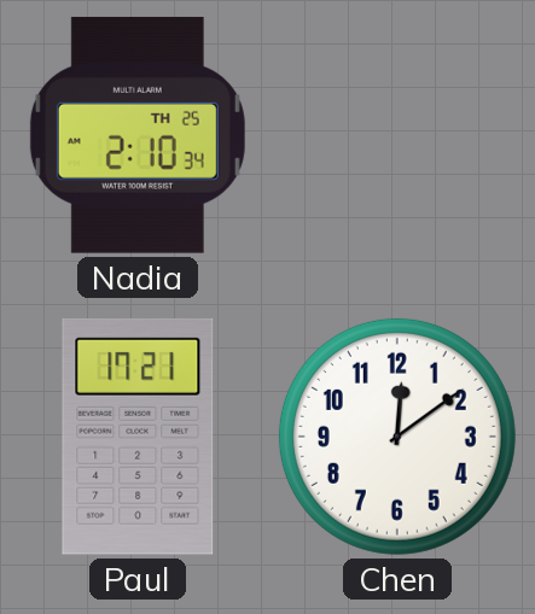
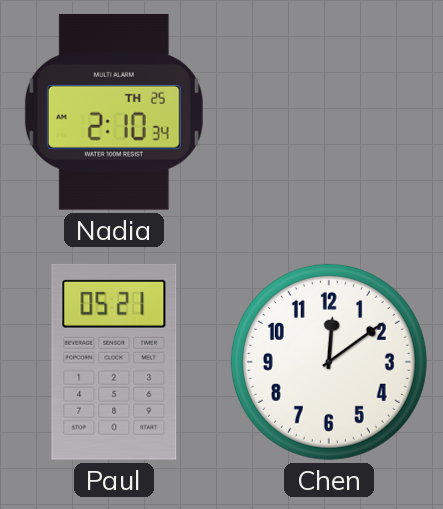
Paul: 17:21 -> 05:21
